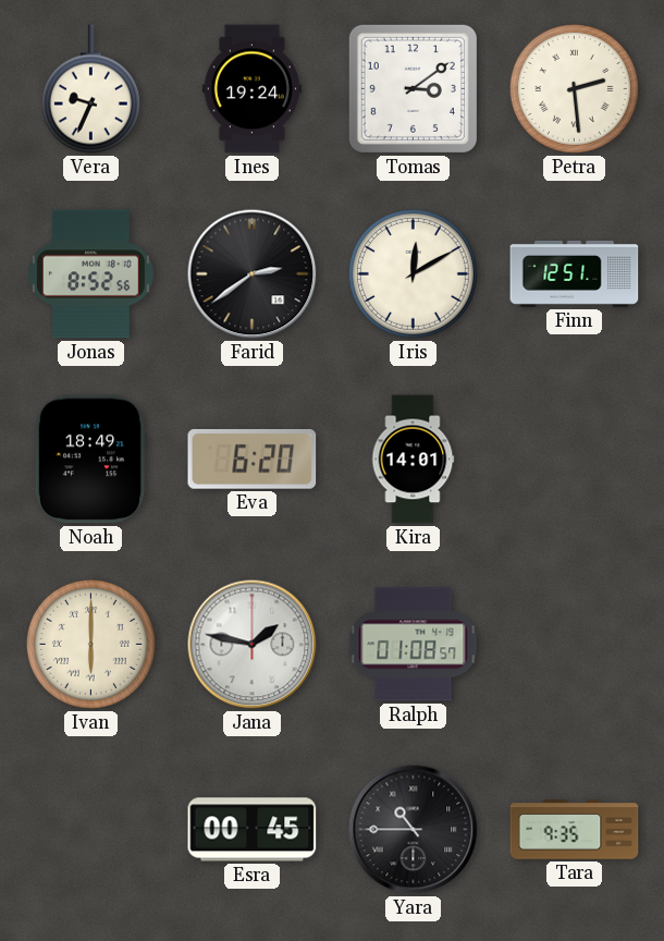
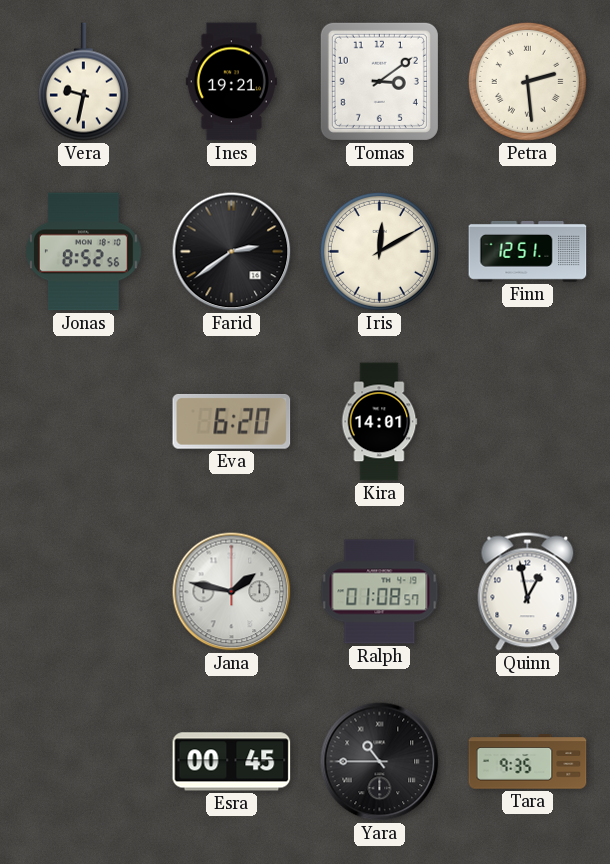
Vera: 9:34 -> 9:32
Ines: 19:24 -> 19:21
Noah: 18:49 -> none
Ivan: 6:00 -> none
Quinn: none -> 12:58
